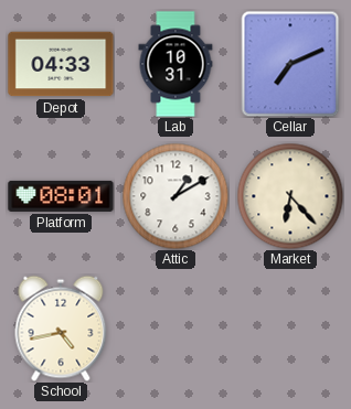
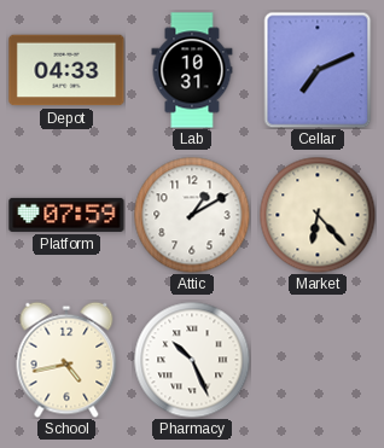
Platform: 08:01 -> 07:59
Pharmacy: none -> 10:26
